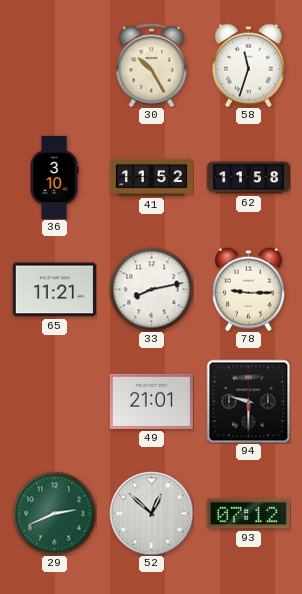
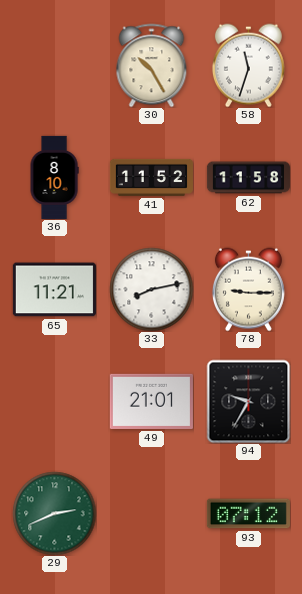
36: 3:10 -> 8:10
94: 9:30 -> 9:35
52: 12:52 -> none
